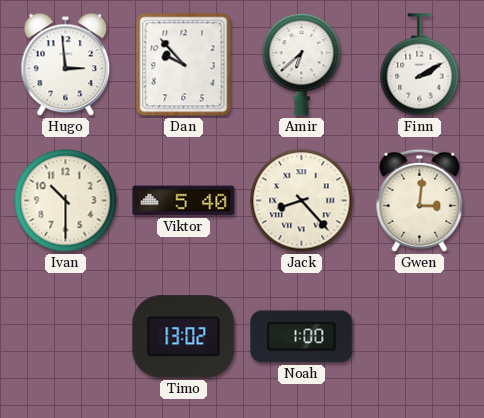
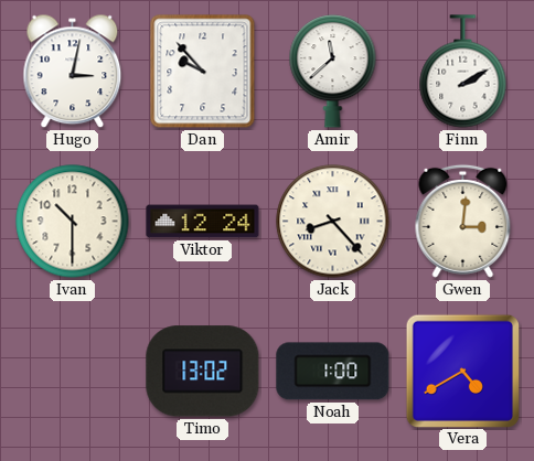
Hugo: 2:59 -> 3:02
Amir: 6:38 -> 11:38
Viktor: 5:40 -> 12:24
Vera: none -> 4:40
